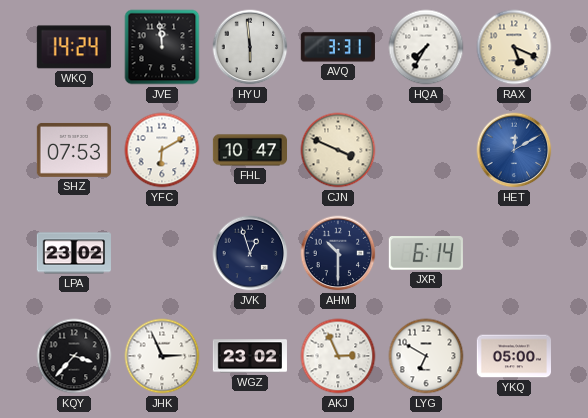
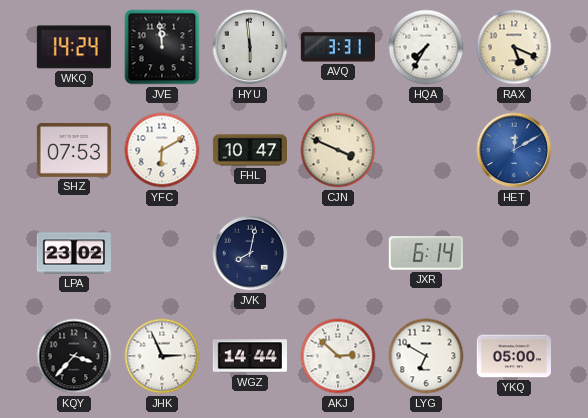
JVK: 12:57 -> 8:02
AHM: 10:30 -> none
WGZ: 23:02 -> 14:44
AKJ: 2:56 -> 2:52
